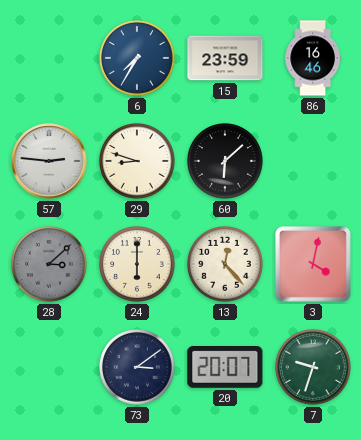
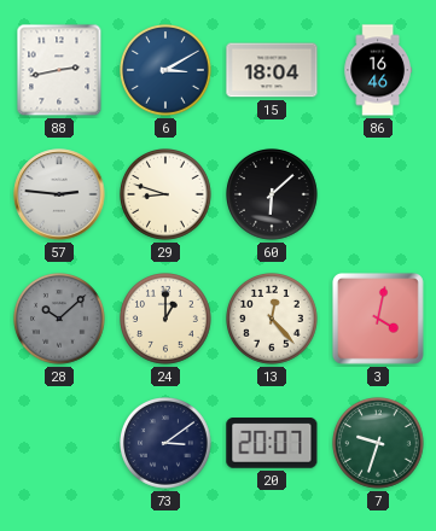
88: none -> 2:43
6: 7:35 -> 3:10
15: 23:59 -> 18:04
28: 3:08 -> 10:08
24: 6:00 -> 1:00
